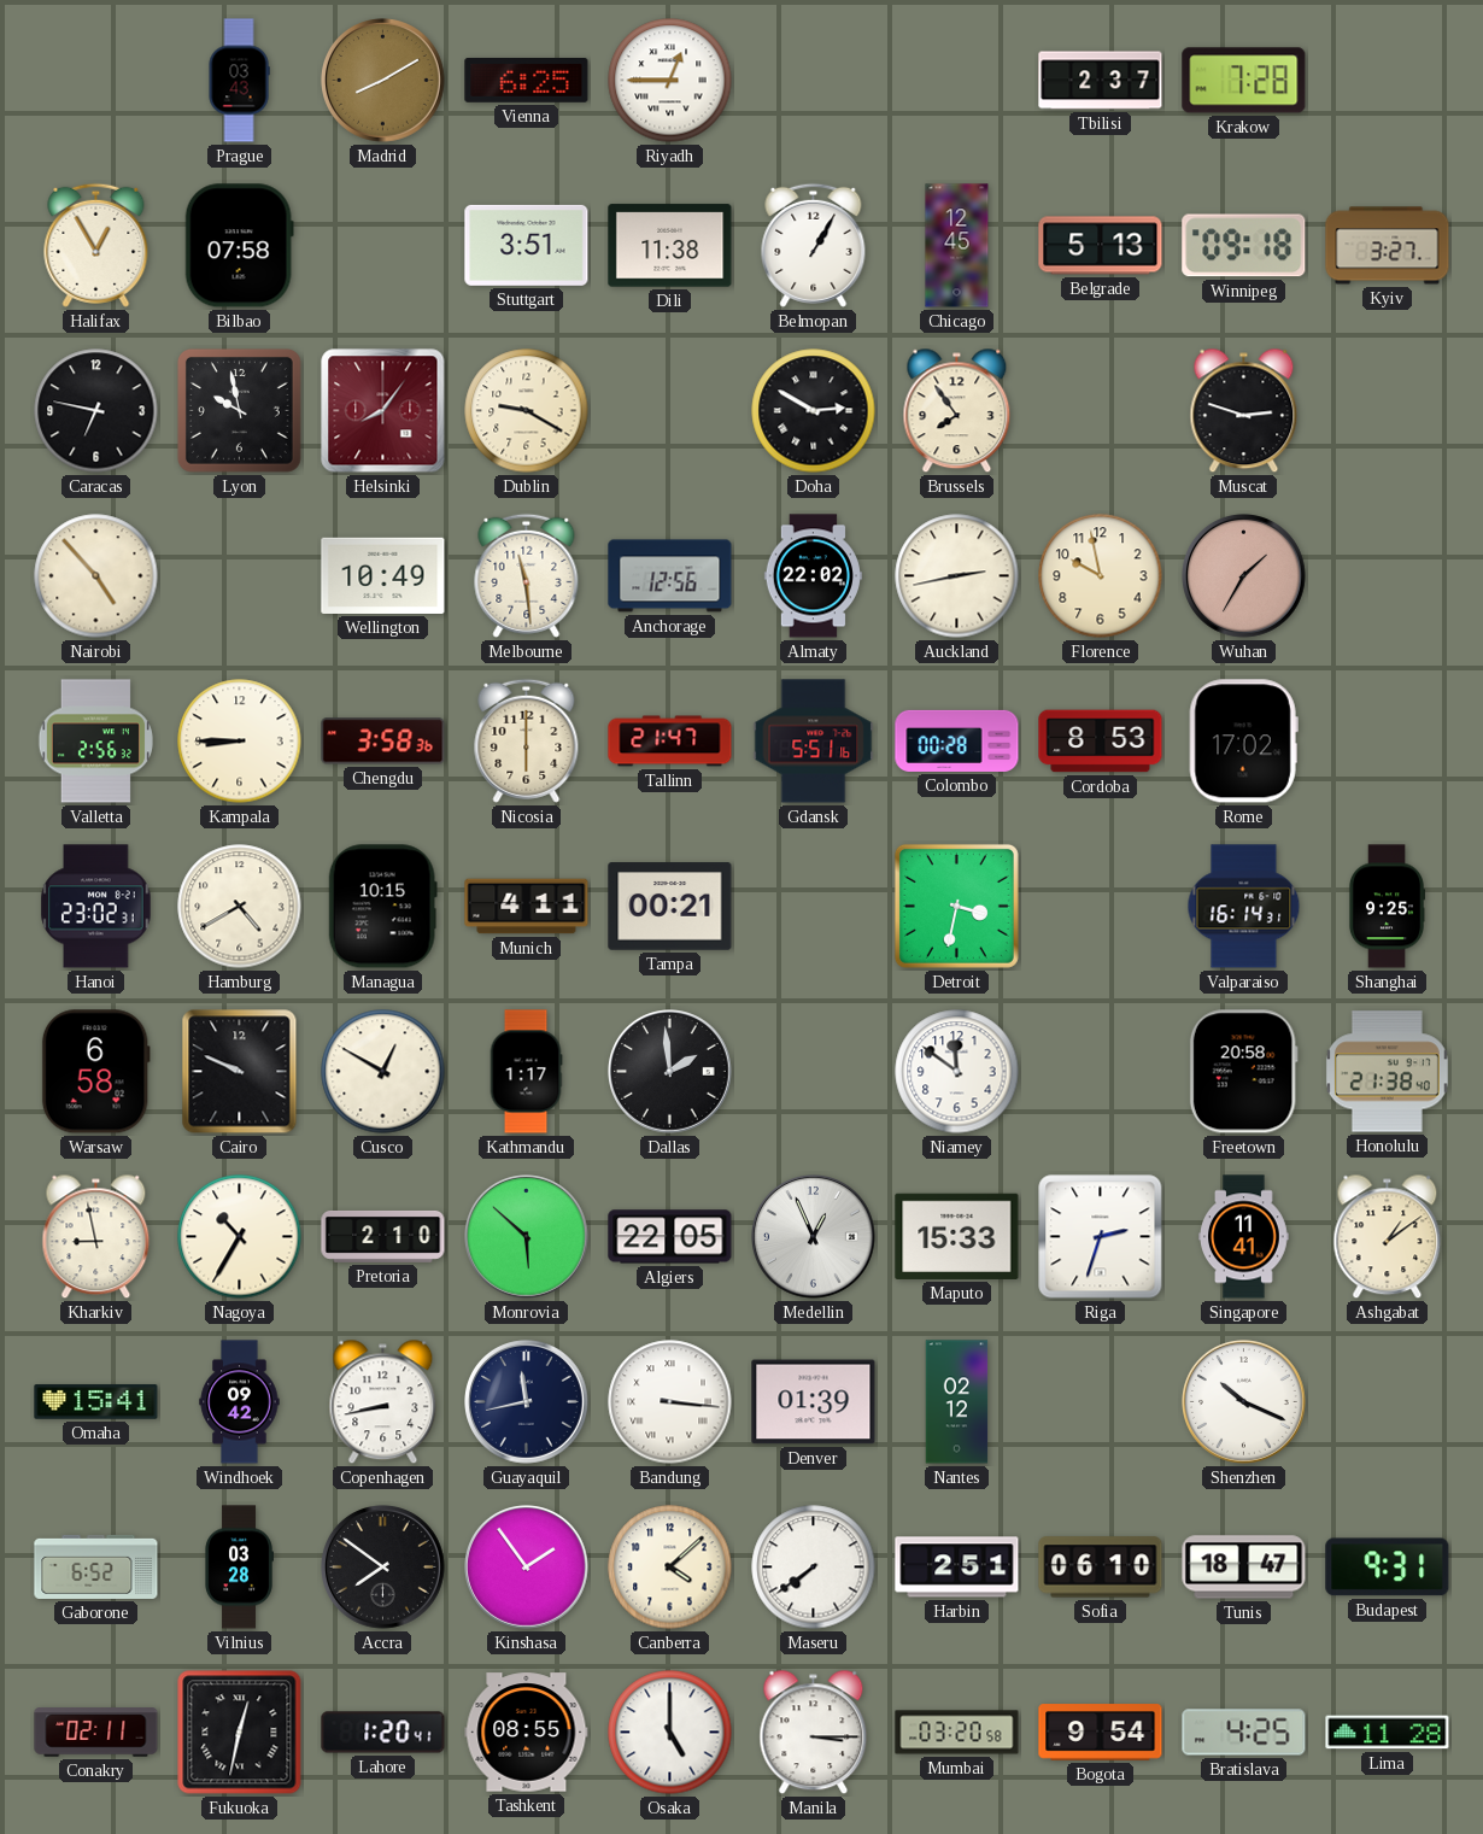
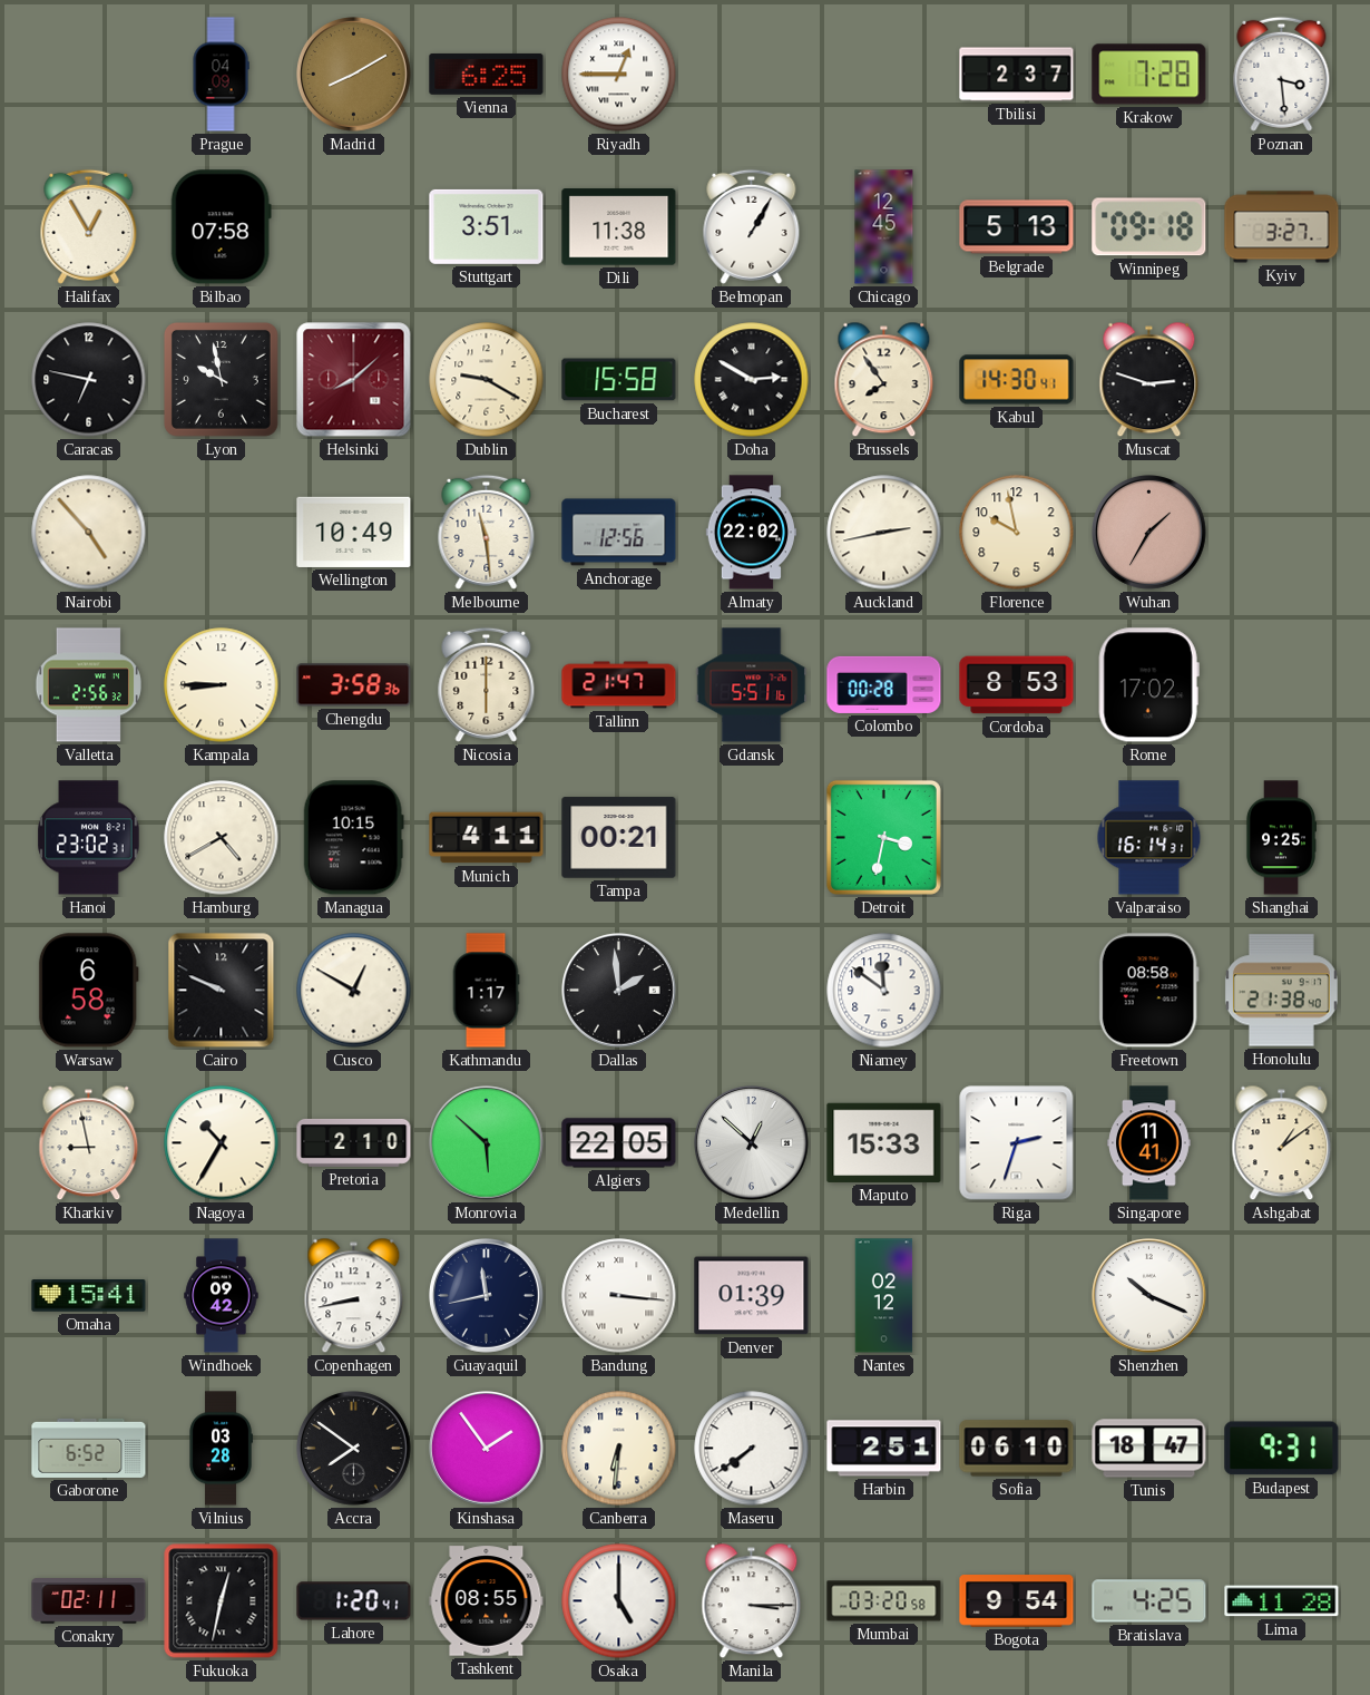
Prague: 03:43 -> 04:09
Poznan: none -> 3:29
Helsinki: 8:06 -> 8:08
Bucharest: none -> 15:58
Kabul: none -> 14:30
Freetown: 20:58 -> 08:58
Medellin: 12:56 -> 12:52
Canberra: 4:08 -> 6:31
